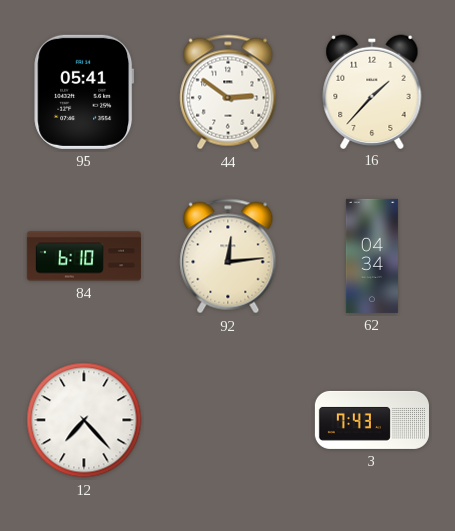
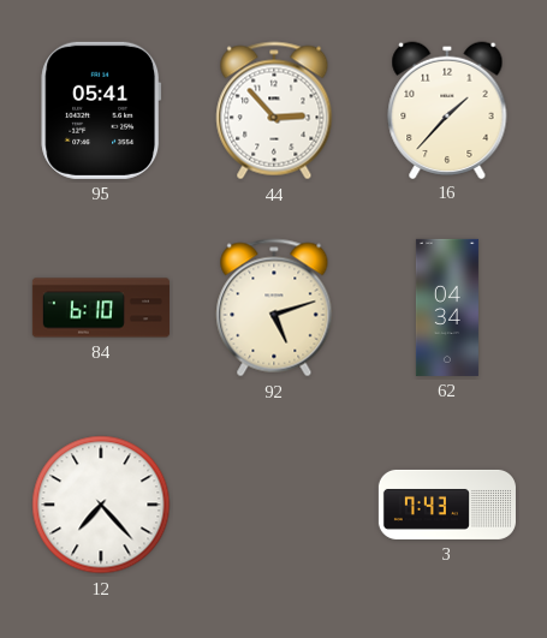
44: 2:51 -> 2:53
92: 12:14 -> 5:12
